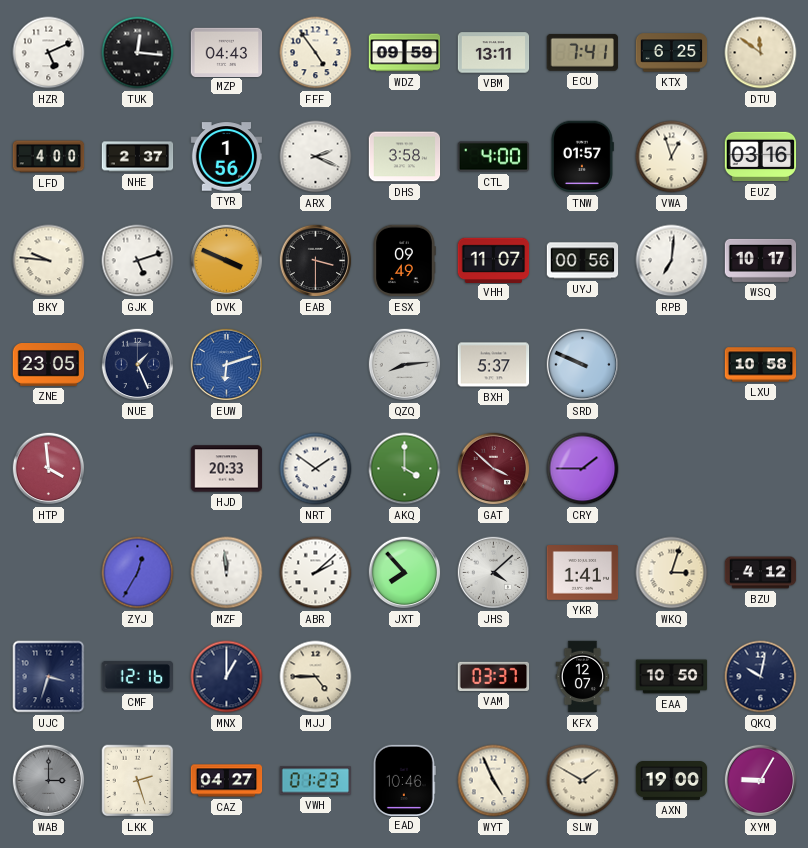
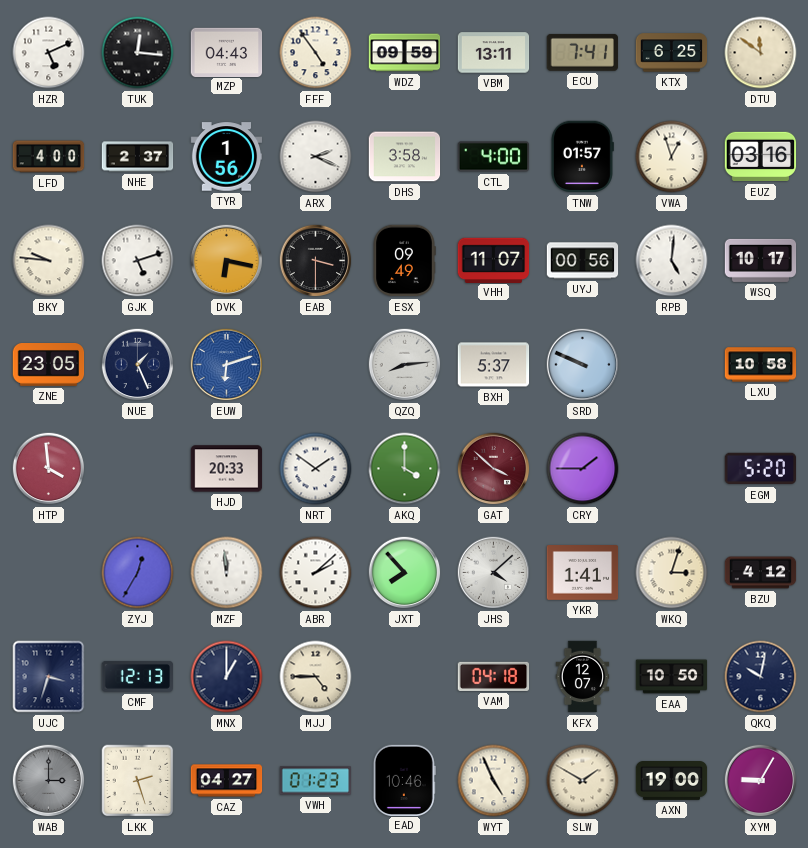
DVK: 3:49 -> 6:17
RPB: 7:01 -> 5:01
EGM: none -> 5:20
CMF: 12:16 -> 12:13
VAM: 03:37 -> 04:18
